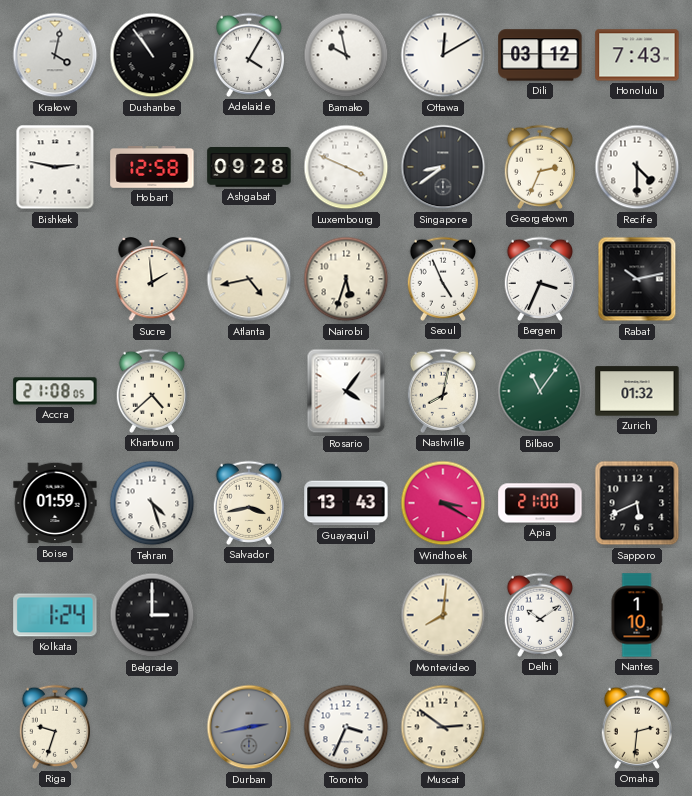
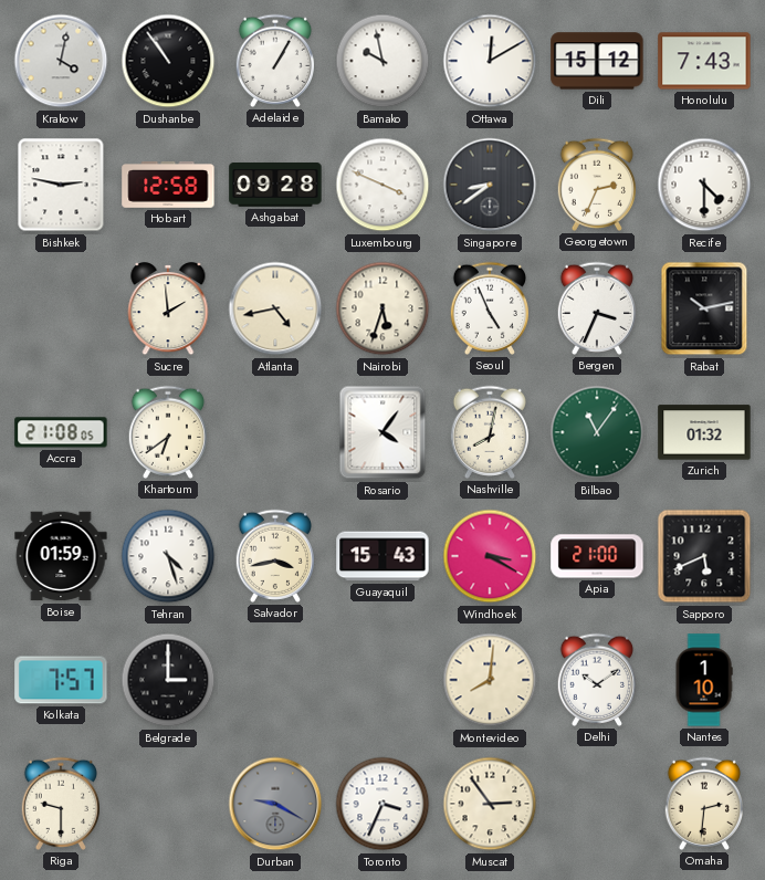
Adelaide: 4:05 -> 1:05
Dili: 03:12 -> 15:12
Khartoum: 4:38 -> 6:39
Guayaquil: 13:43 -> 15:43
Kolkata: 1:24 -> 7:57
Riga: 9:33 -> 9:30
Durban: 2:43 -> 9:20
Muscat: 2:51 -> 2:54
